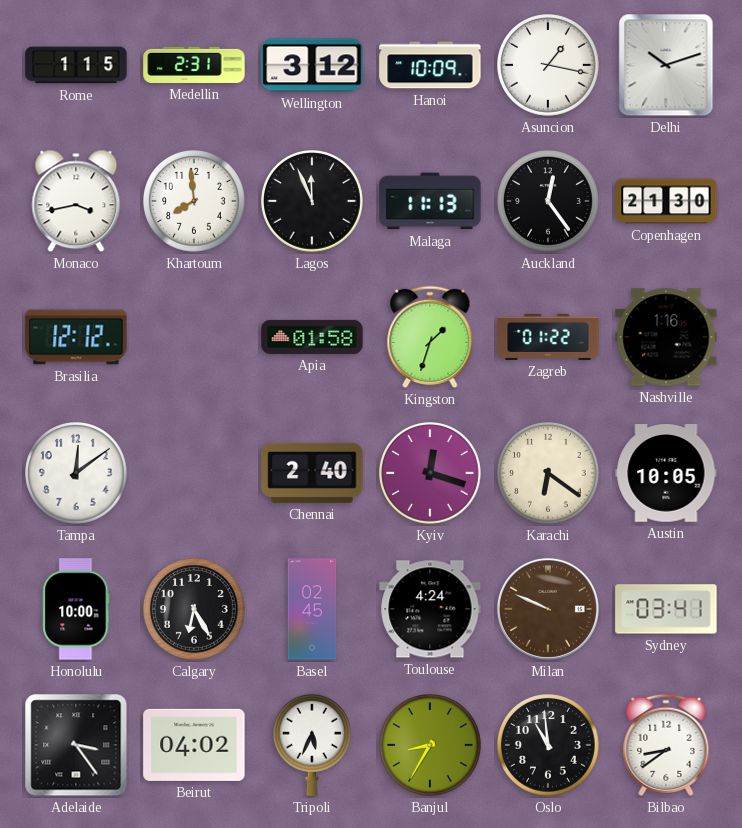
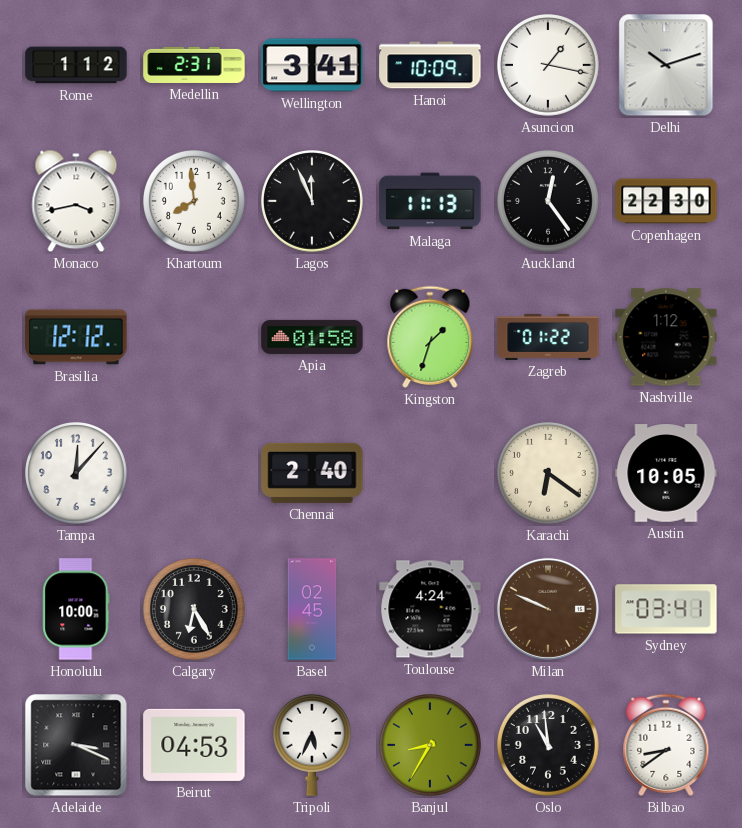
Rome: 1:15 -> 1:12
Wellington: 3:12 -> 3:41
Copenhagen: 21:30 -> 22:30
Nashville: 1:16 -> 1:12
Tampa: 12:09 -> 12:07
Kyiv: 12:18 -> none
Adelaide: 3:24 -> 3:19
Beirut: 04:02 -> 04:53
